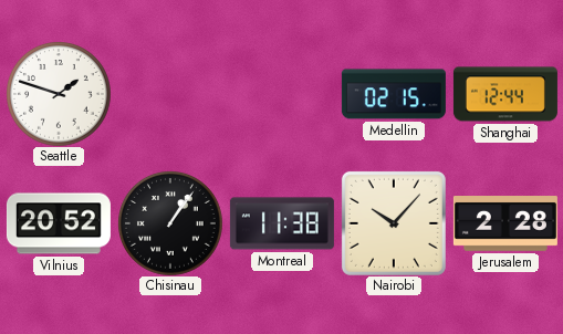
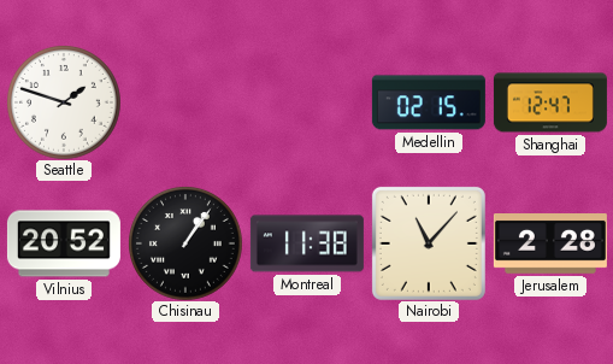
Shanghai: 12:44 -> 12:47
Nairobi: 10:07 -> 11:07
